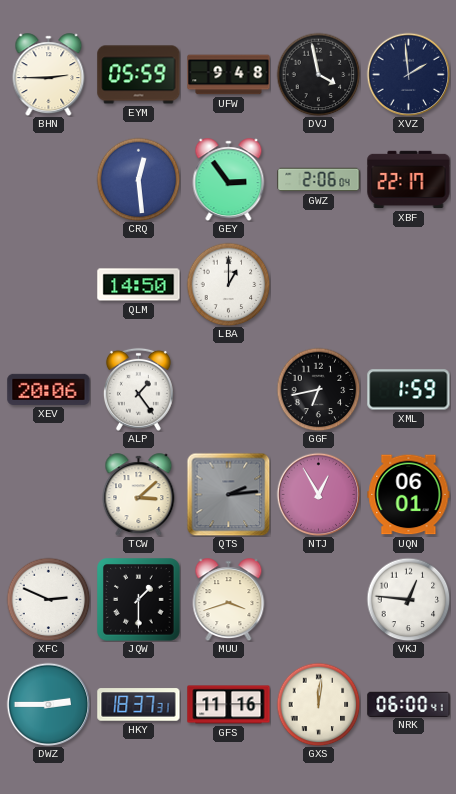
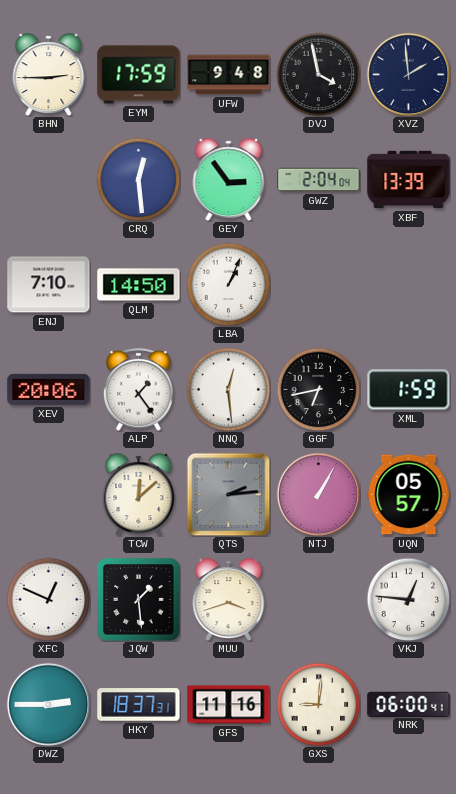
EYM: 05:59 -> 17:59
GWZ: 2:06 -> 2:04
XBF: 22:17 -> 13:39
ENJ: none -> 7:10
LBA: 1:00 -> 1:04
NNQ: none -> 12:29
TCW: 3:08 -> 12:08
NTJ: 12:55 -> 1:05
UQN: 06:01 -> 05:57
XFC: 2:49 -> 12:49
JQW: 1:30 -> 1:29
GXS: 12:01 -> 9:01
